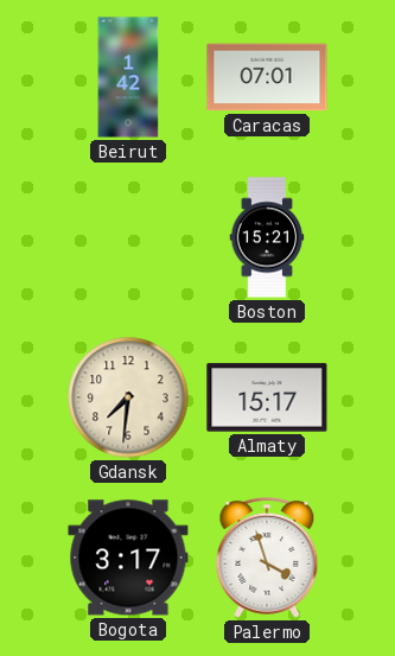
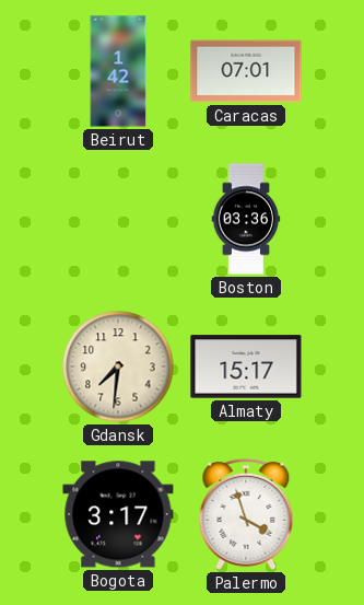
Boston: 15:21 -> 03:36
